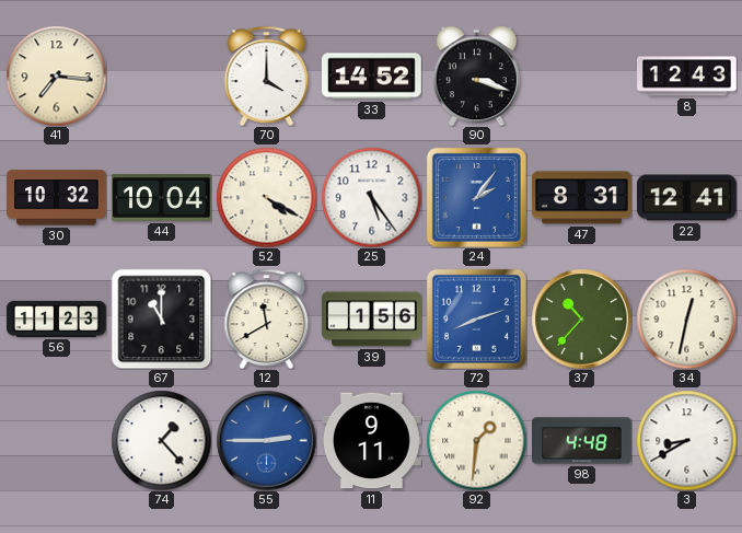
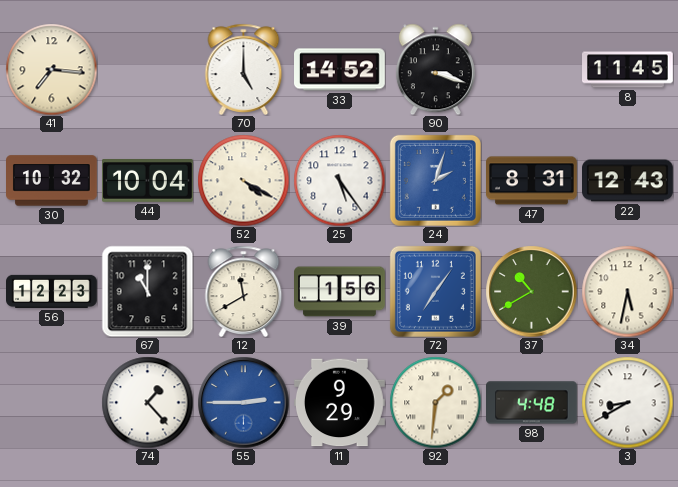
70: 4:00 -> 5:00
8: 12:43 -> 11:45
24: 2:06 -> 2:03
22: 12:41 -> 12:43
56: 11:23 -> 12:23
72: 8:12 -> 7:06
37: 10:37 -> 10:40
34: 12:32 -> 5:32
11: 9:11 -> 9:29
